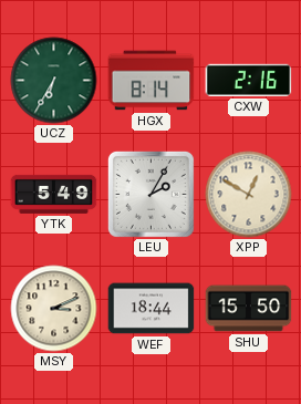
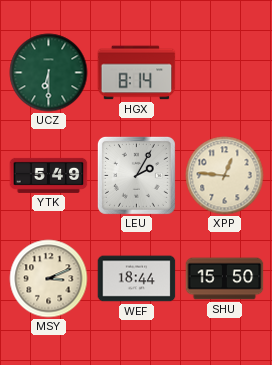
UCZ: 6:35 -> 6:30
CXW: 2:16 -> none
XPP: 12:50 -> 12:46
